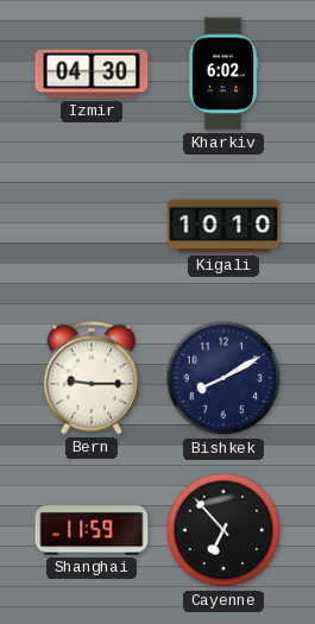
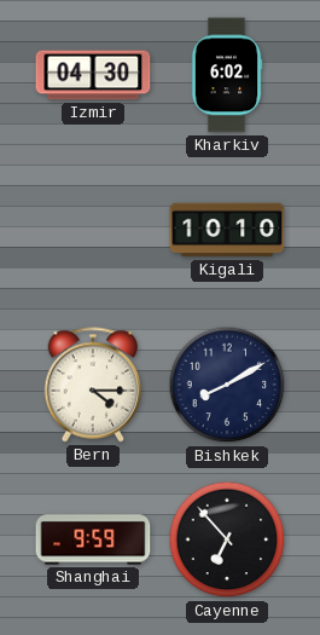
Bern: 9:15 -> 4:15
Shanghai: 11:59 -> 9:59
